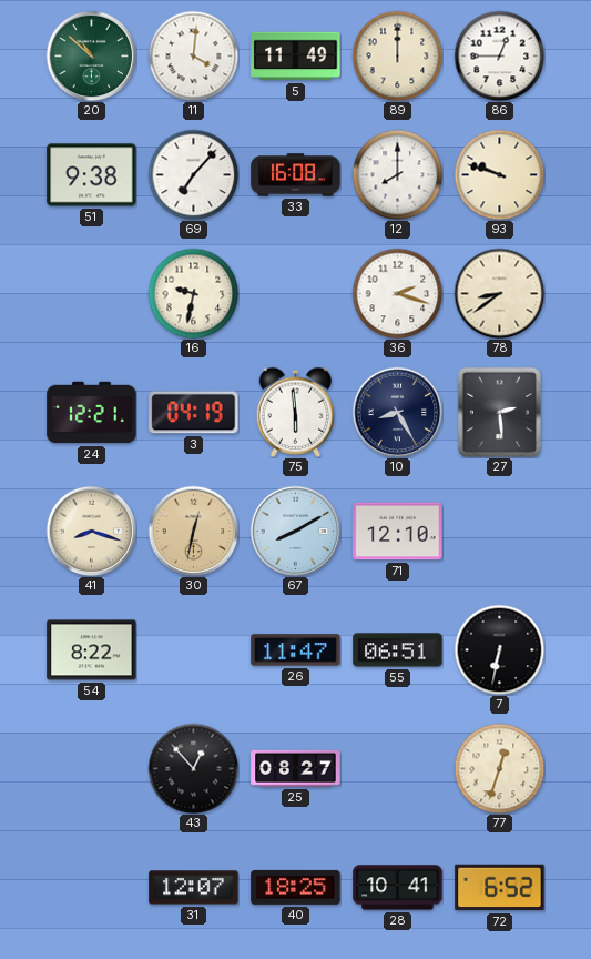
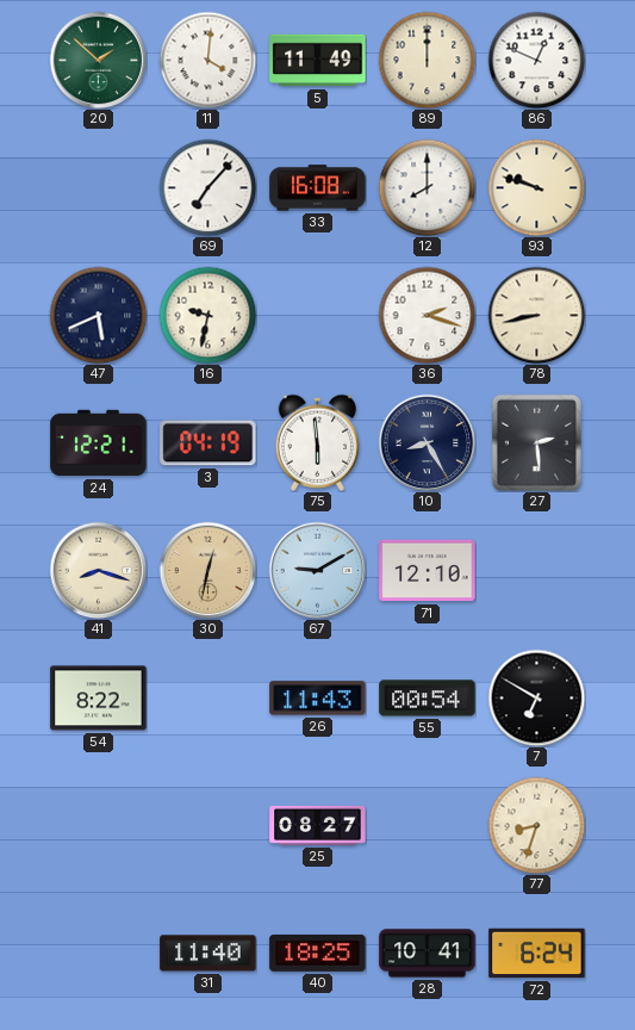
20: 10:52 -> 1:52
86: 12:45 -> 12:49
51: 9:38 -> none
47: none -> 5:41
78: 8:39 -> 8:43
67: 8:10 -> 9:10
26: 11:47 -> 11:43
55: 06:51 -> 00:54
7: 6:32 -> 6:50
43: 12:53 -> none
77: 12:33 -> 8:33
31: 12:07 -> 11:40
72: 6:52 -> 6:24
